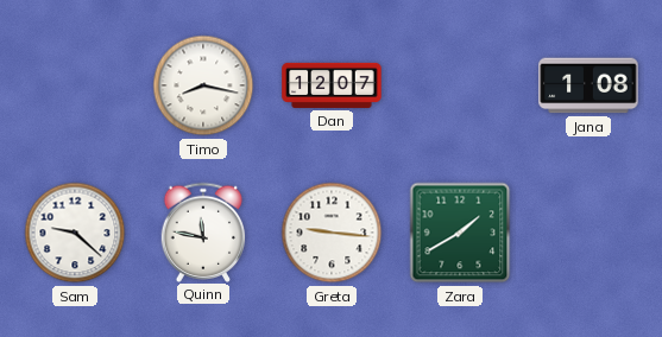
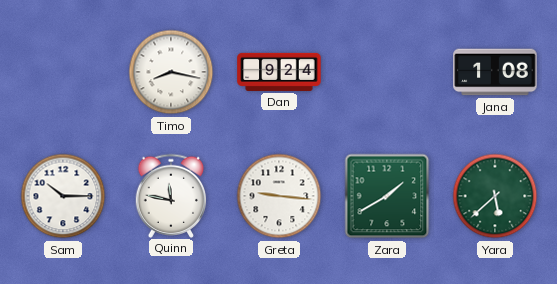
Dan: 12:07 -> 9:24
Sam: 9:22 -> 10:15
Yara: none -> 5:38
